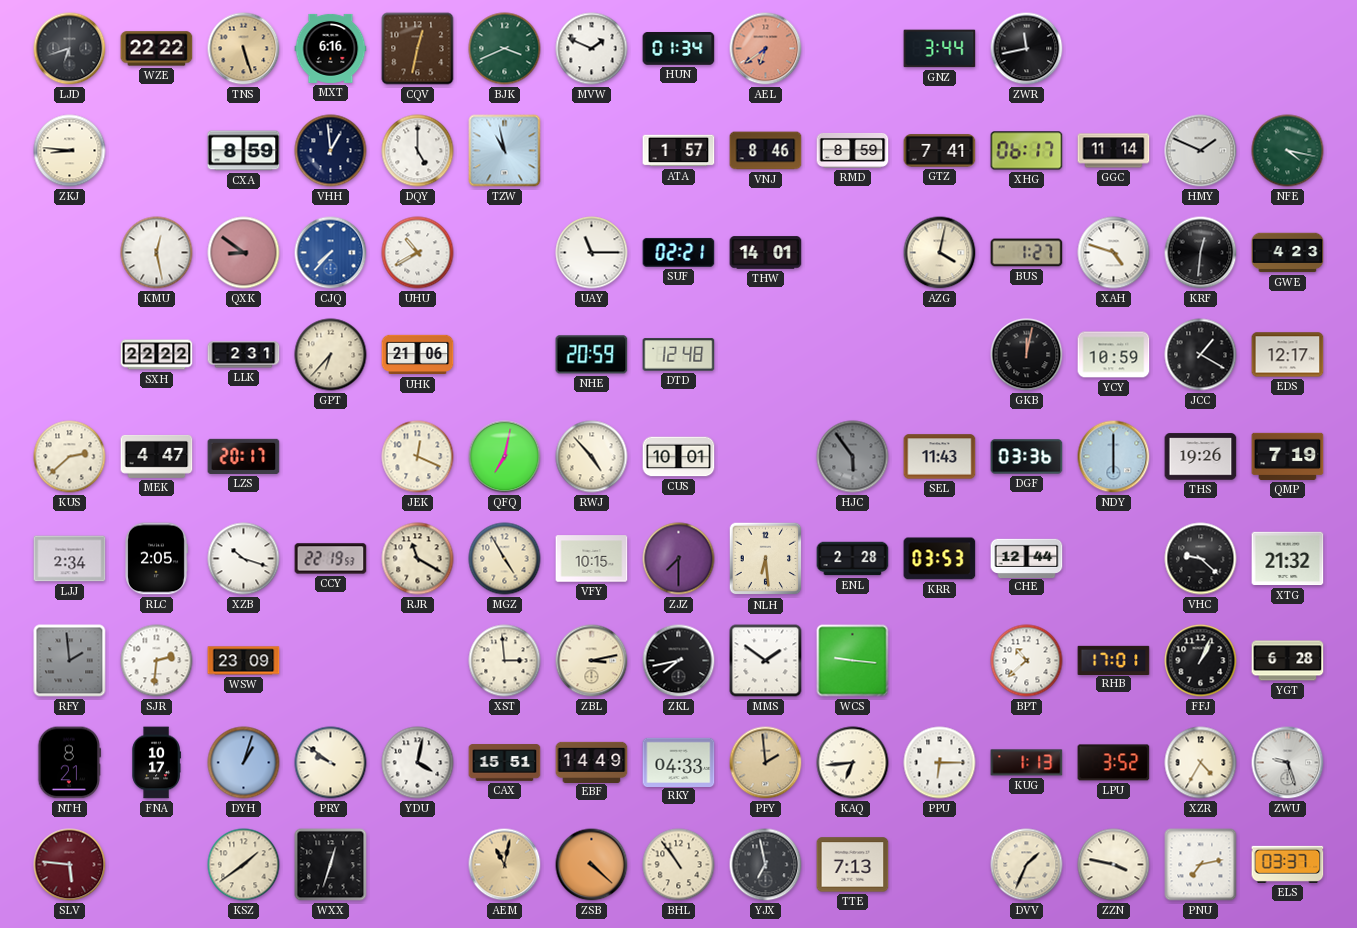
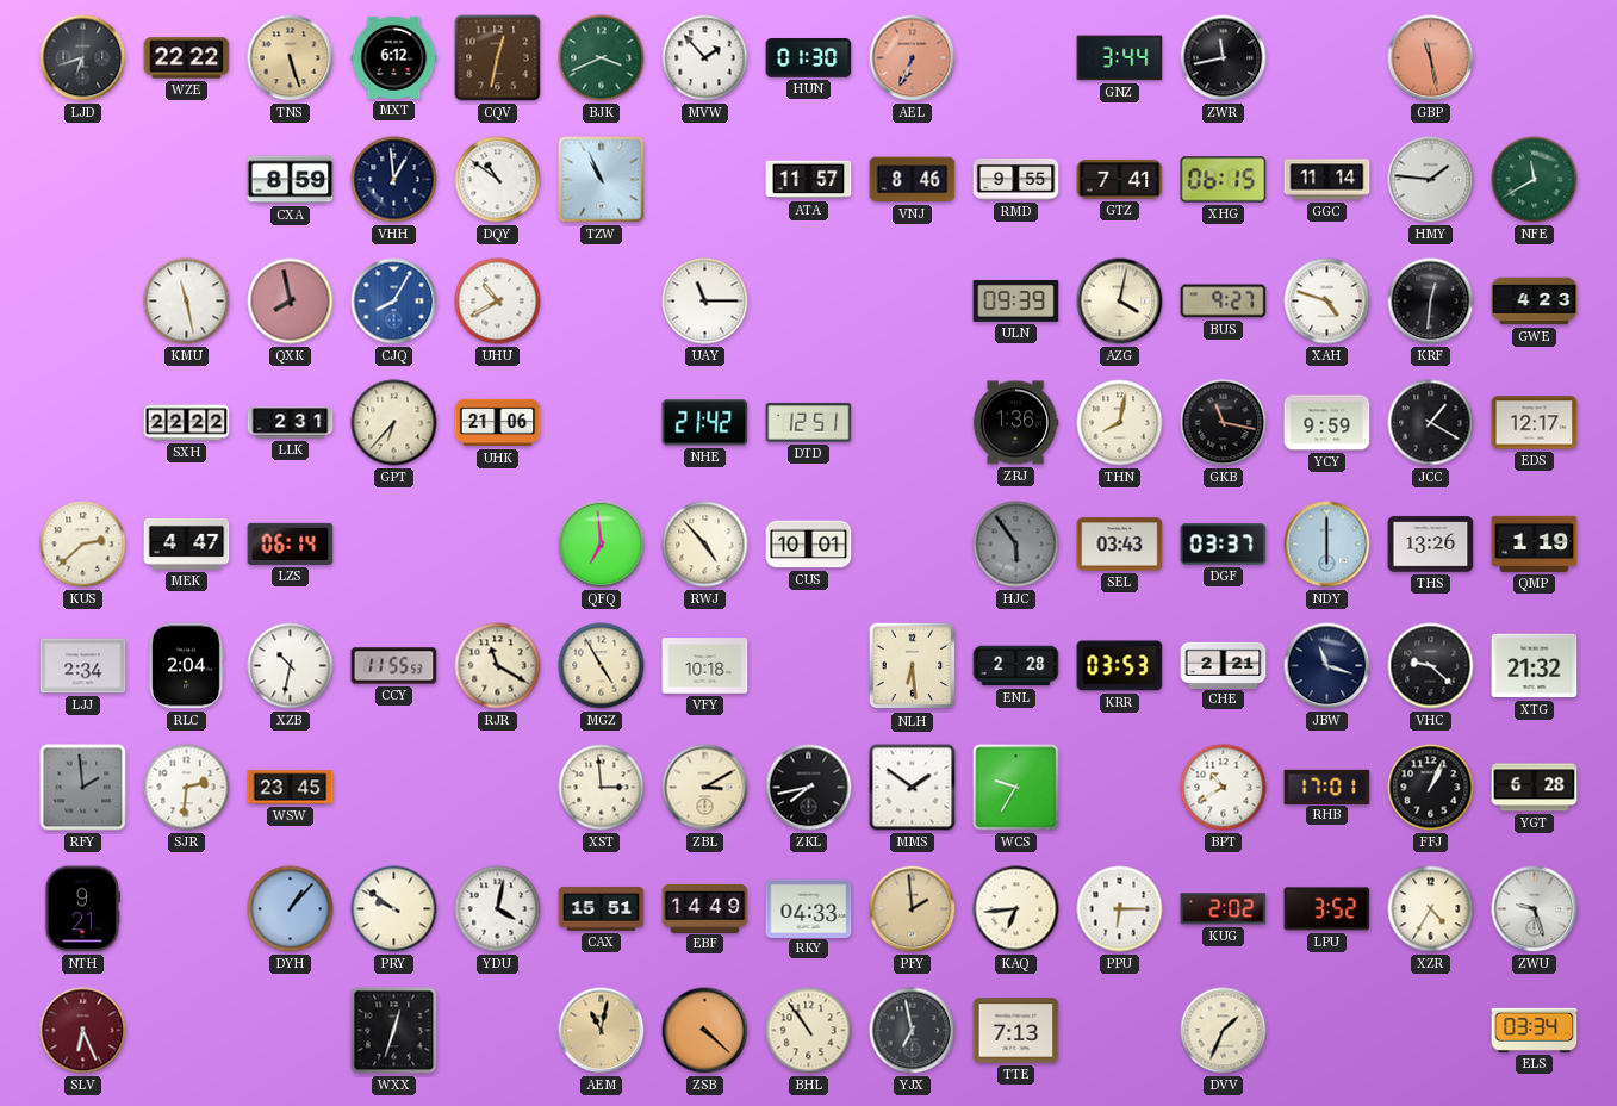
MXT: 6:16 -> 6:12
MVW: 1:49 -> 1:53
HUN: 01:34 -> 01:30
AEL: 6:39 -> 6:34
GBP: none -> 11:28
ZKJ: 8:46 -> none
DQY: 5:00 -> 10:51
TZW: 10:58 -> 10:56
ATA: 1:57 -> 11:57
RMD: 8:59 -> 9:55
XHG: 06:17 -> 06:15
HMY: 1:49 -> 1:46
NFE: 4:17 -> 11:40
KMU: 12:28 -> 11:28
QXK: 8:51 -> 7:58
CJQ: 7:37 -> 8:05
SUF: 02:21 -> none
THW: 14:01 -> none
ULN: none -> 09:39
BUS: 1:27 -> 9:27
NHE: 20:59 -> 21:42
DTD: 12:48 -> 12:51
ZRJ: none -> 1:36
THN: none -> 8:02
GKB: 12:02 -> 11:17
YCY: 10:59 -> 9:59
LZS: 20:17 -> 06:14
JEK: 12:19 -> none
QFQ: 7:02 -> 6:59
SEL: 11:43 -> 03:43
DGF: 03:36 -> 03:37
THS: 19:26 -> 13:26
QMP: 7:19 -> 1:19
RLC: 2:05 -> 2:04
XZB: 10:18 -> 10:32
CCY: 22:19 -> 11:55
VFY: 10:15 -> 10:18
ZJZ: 7:30 -> none
CHE: 12:44 -> 2:21
JBW: none -> 11:18
WSW: 23:09 -> 23:45
ZBL: 3:13 -> 3:10
WCS: 9:16 -> 9:35
BPT: 10:38 -> 10:40
NTH: 8:21 -> 9:21
FNA: 10:17 -> none
DYH: 1:03 -> 1:07
KUG: 1:13 -> 2:02
SLV: 5:46 -> 6:26
KSZ: 1:39 -> none
ZZN: 3:47 -> none
PNU: 7:13 -> none
ELS: 03:37 -> 03:34
